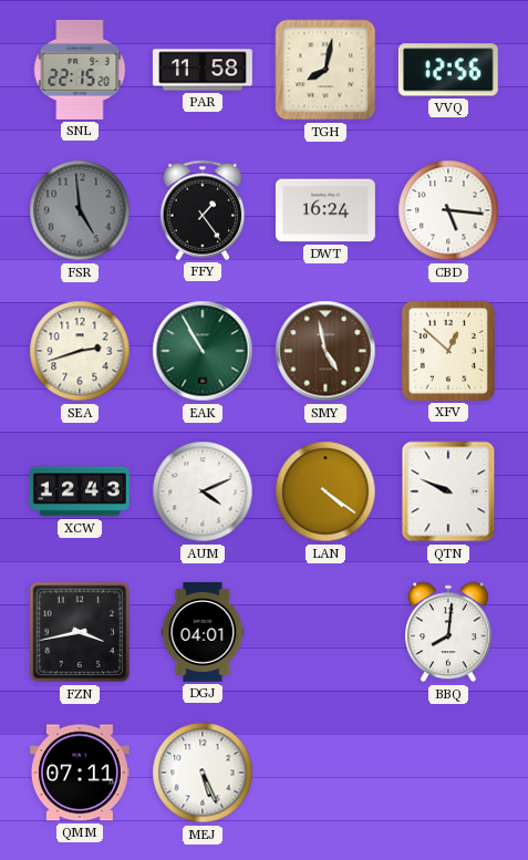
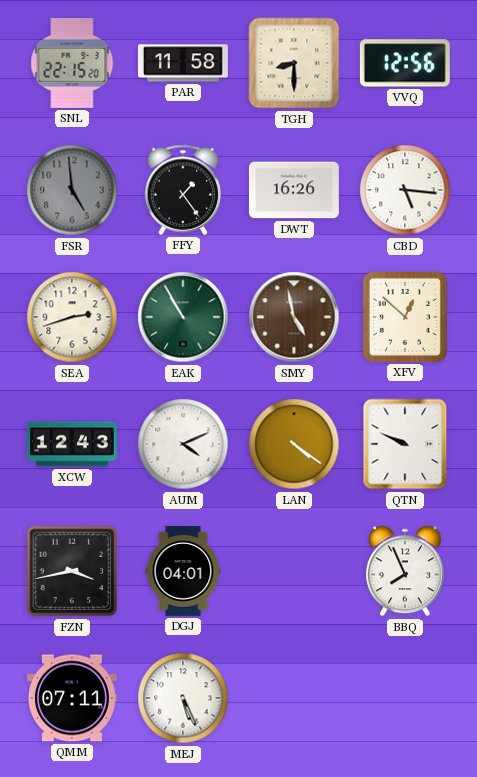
TGH: 8:02 -> 8:30
DWT: 16:24 -> 16:26
BBQ: 8:01 -> 7:56
